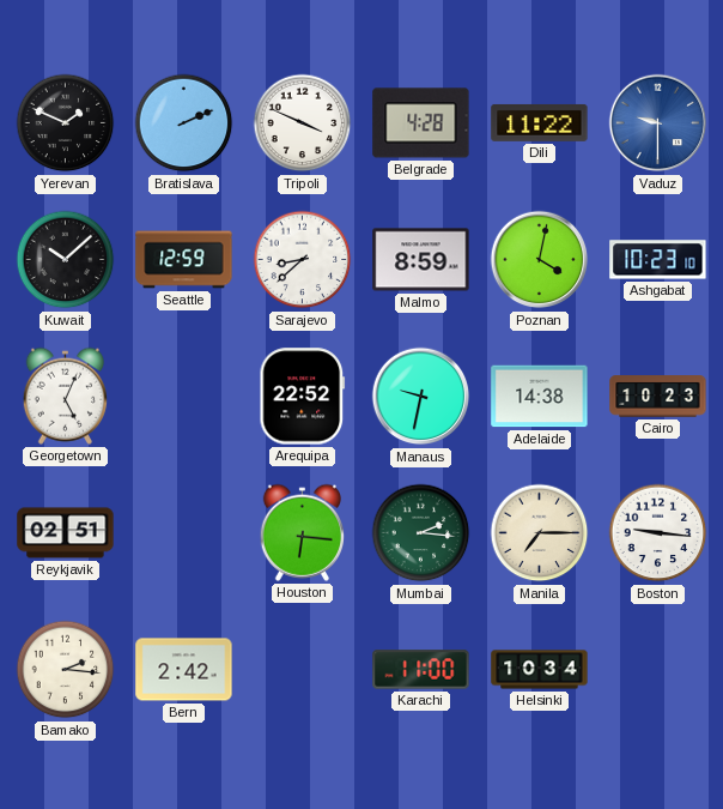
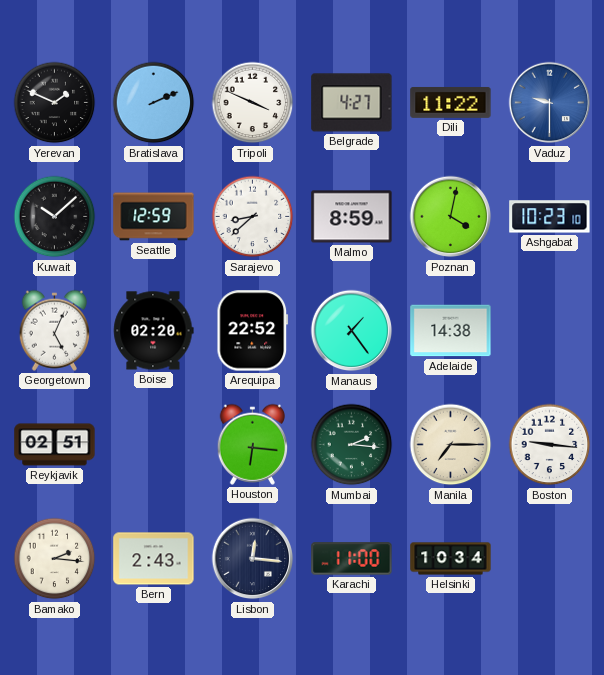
Belgrade: 4:28 -> 4:27
Boise: none -> 02:20
Manaus: 9:32 -> 1:24
Cairo: 10:23 -> none
Bern: 2:42 -> 2:43
Lisbon: none -> 12:16
